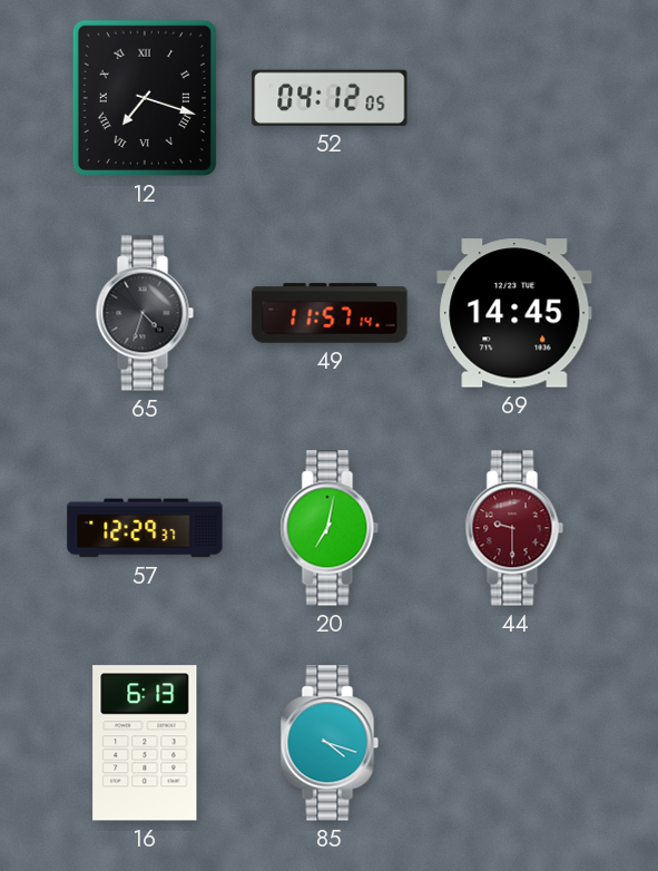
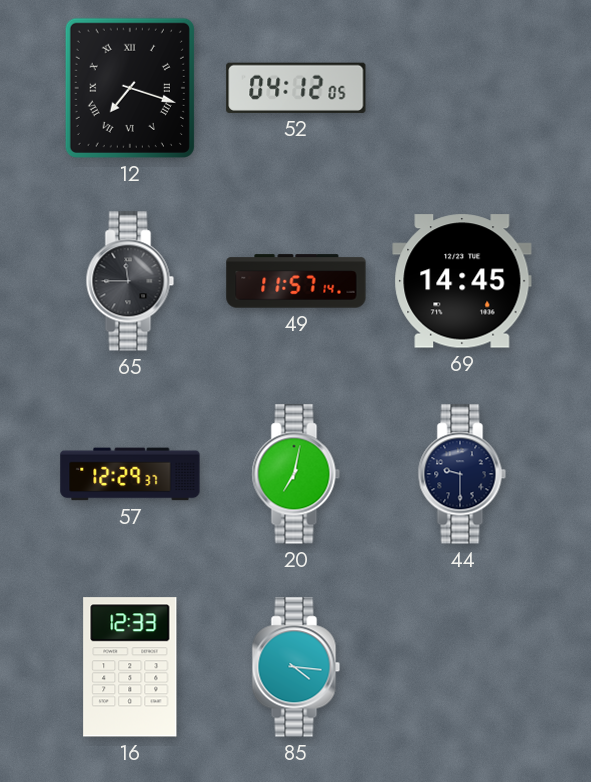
65: 4:33 -> 11:45
44 dial: burgundy -> navy
16: 6:13 -> 12:33
85: 4:18 -> 4:16
